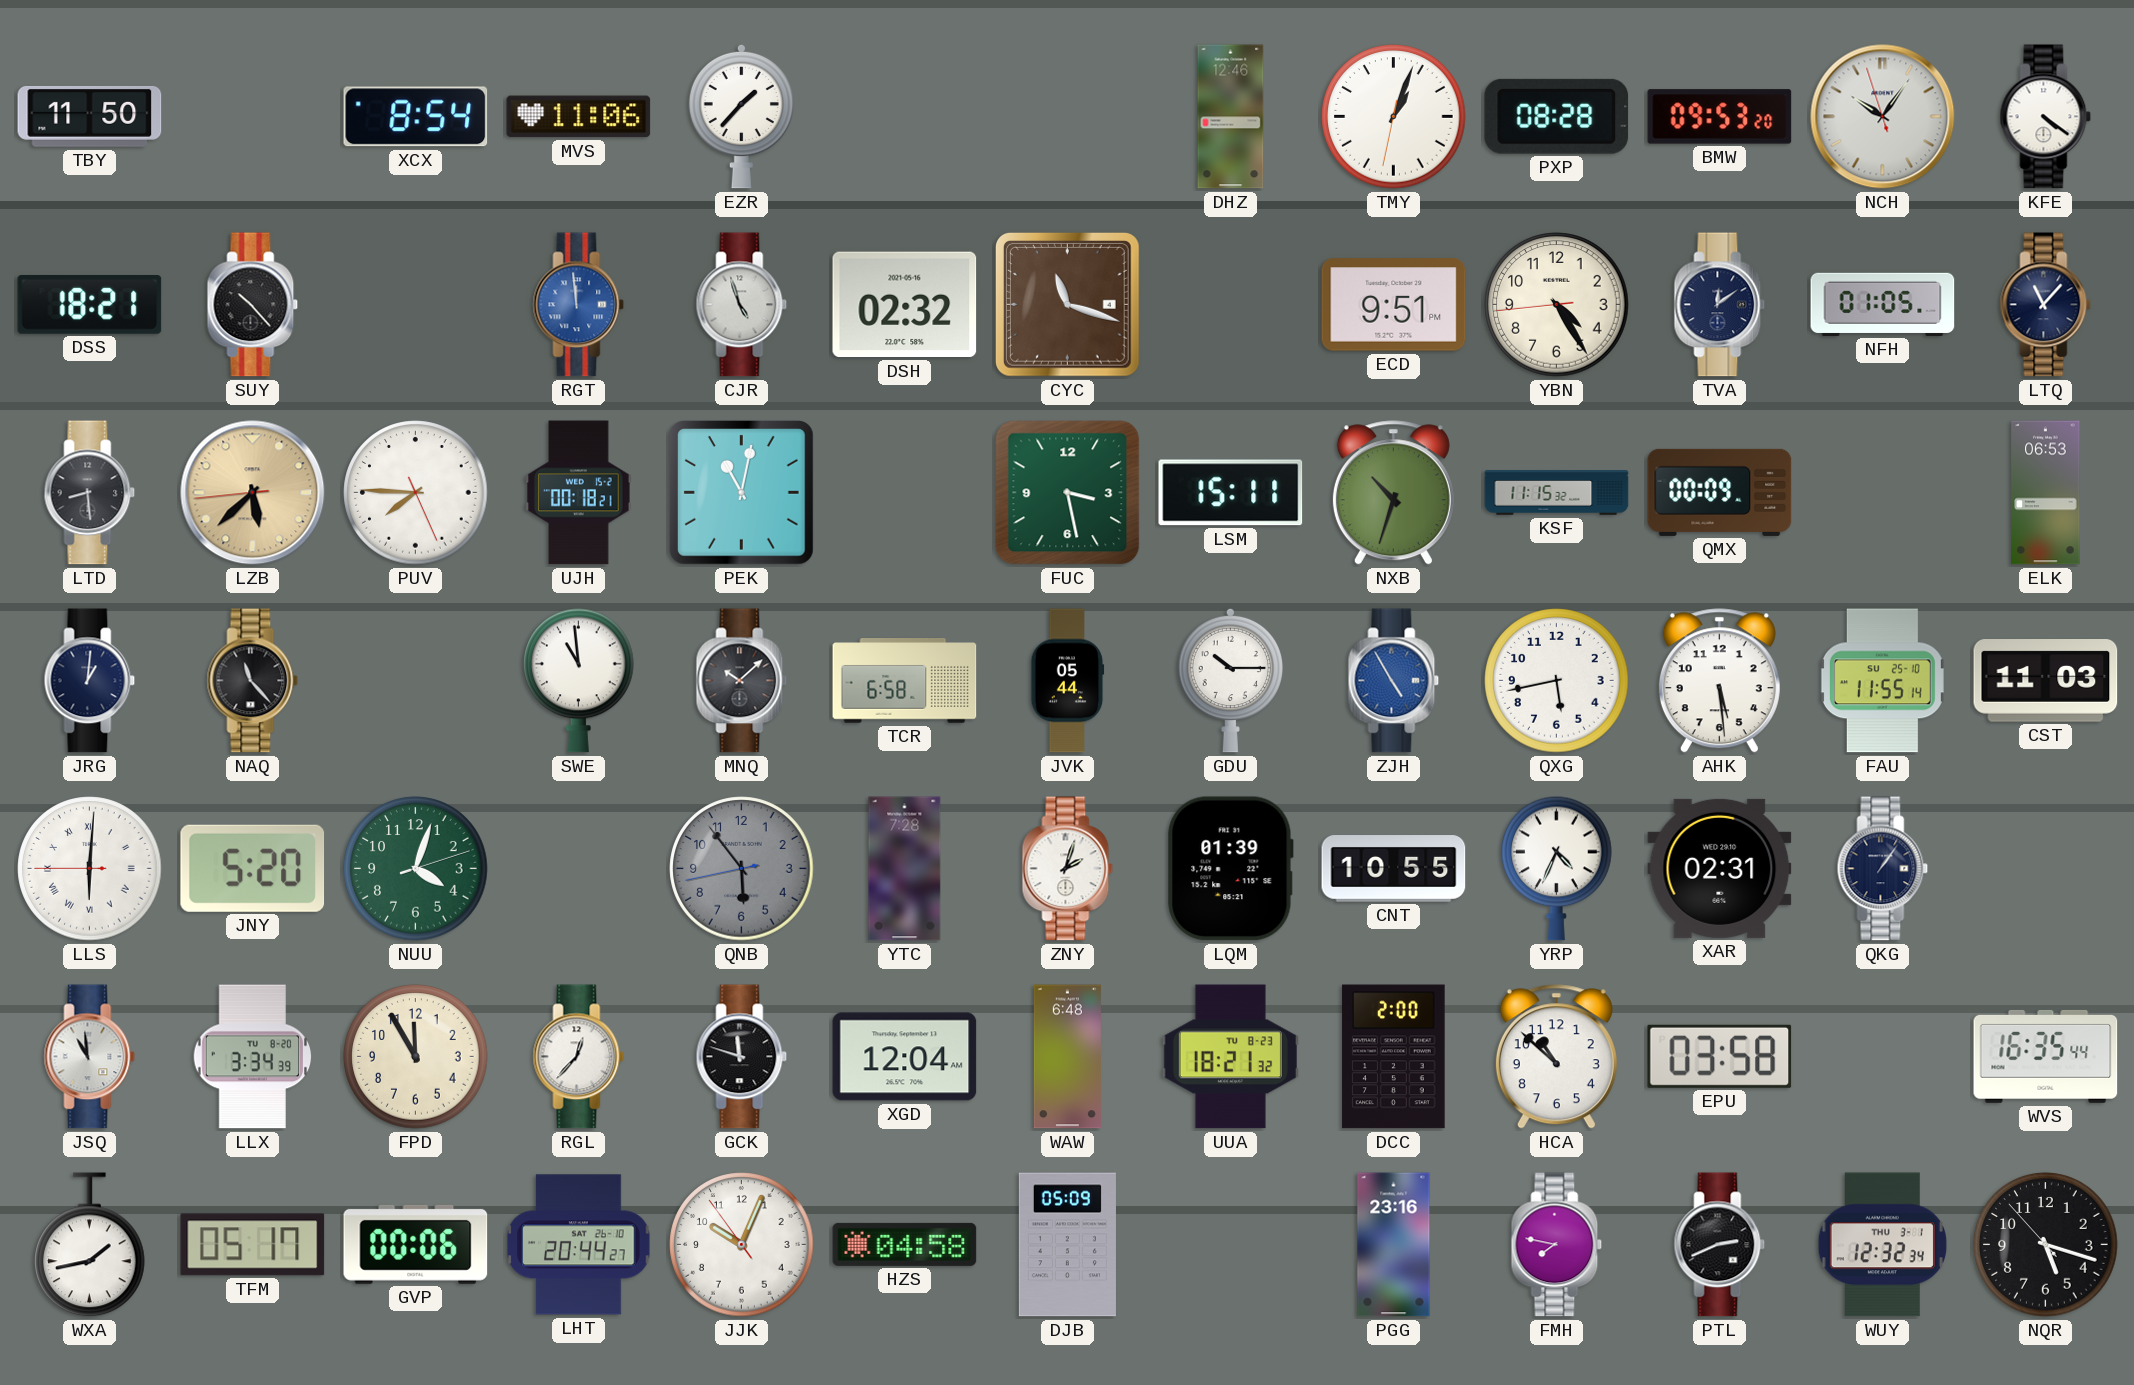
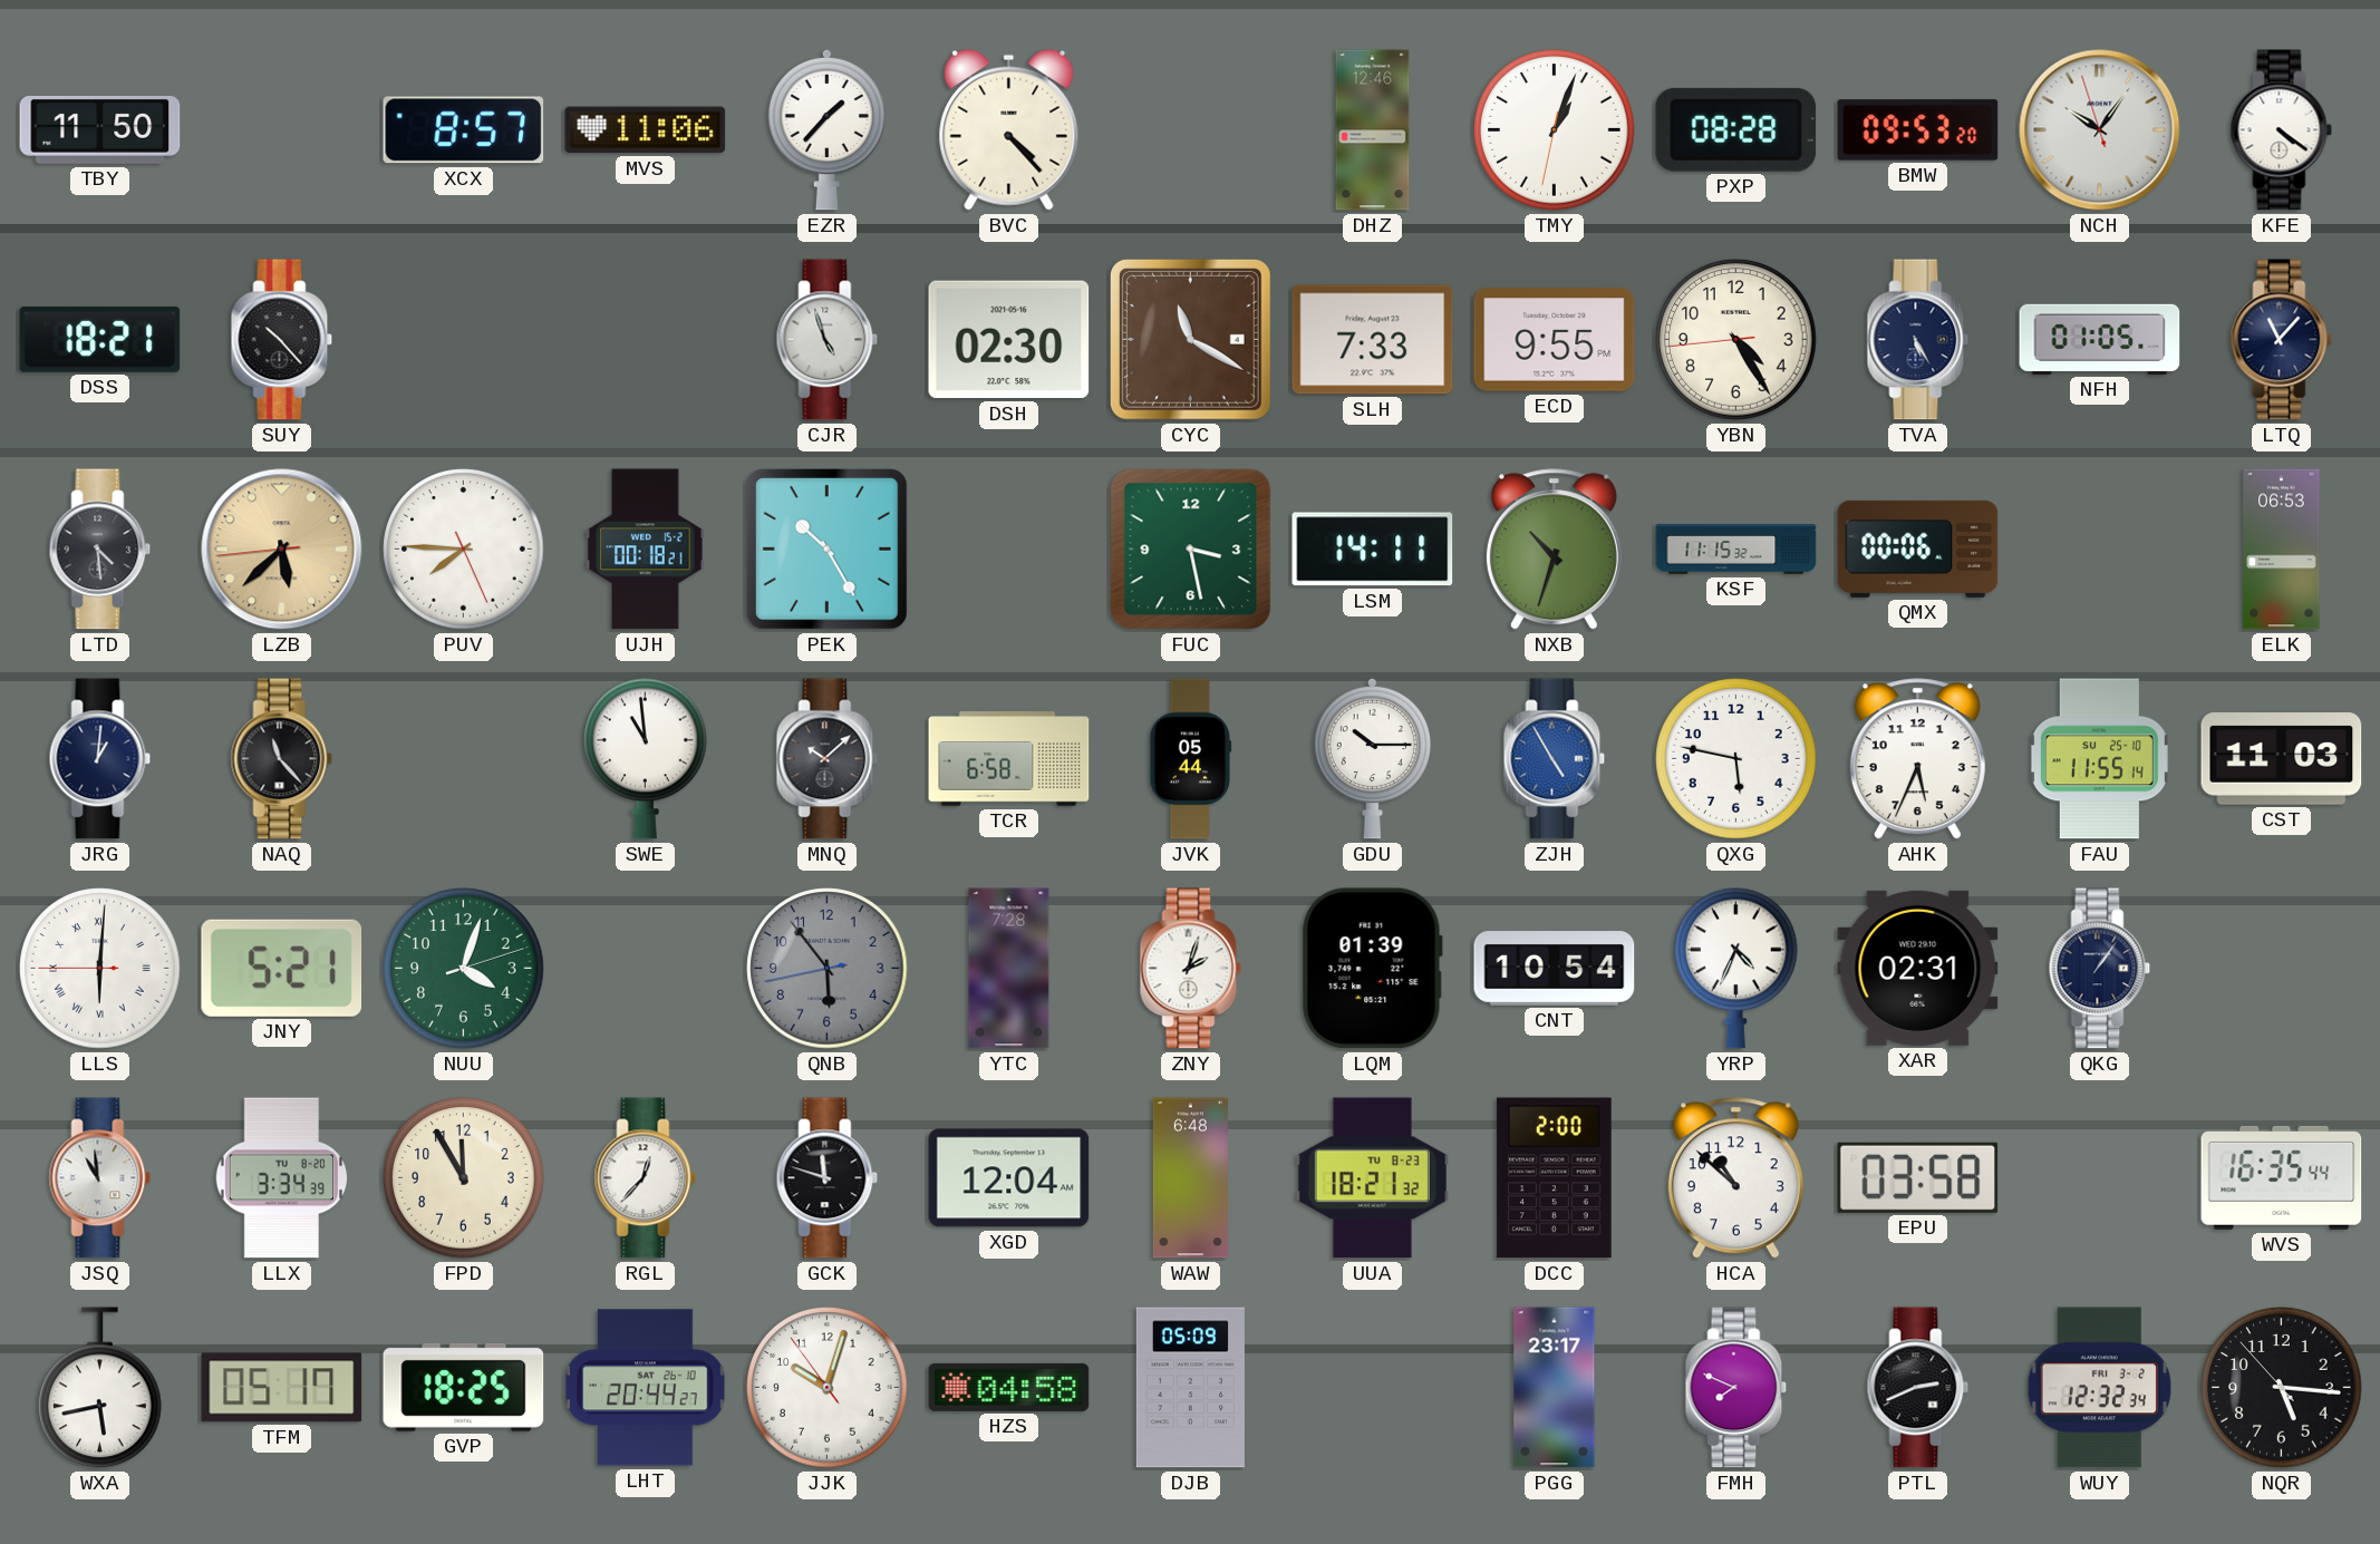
XCX: 8:54 -> 8:57
BVC: none -> 4:23
RGT: 11:59 -> none
DSH: 02:32 -> 02:30
CYC: 11:18 -> 11:20
SLH: none -> 7:33
ECD: 9:51 -> 9:55
TVA: 12:09 -> 5:25
LTD: 8:29 -> 4:29
PEK: 11:02 -> 10:25
LSM: 15:11 -> 14:11
QMX: 00:09 -> 00:06
QXG: 5:43 -> 5:47
AHK: 5:29 -> 5:34
JNY: 5:20 -> 5:21
CNT: 10:55 -> 10:54
WXA: 1:43 -> 5:43
GVP: 00:06 -> 18:25
JJK: 10:03 -> 10:02
PGG: 23:16 -> 23:17
FMH: 7:47 -> 7:49
WUY date: THU 3-1 -> FRI 3-2
NQR: 5:17 -> 5:15
